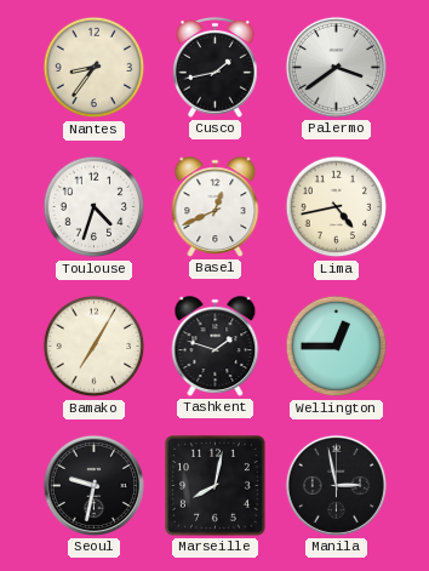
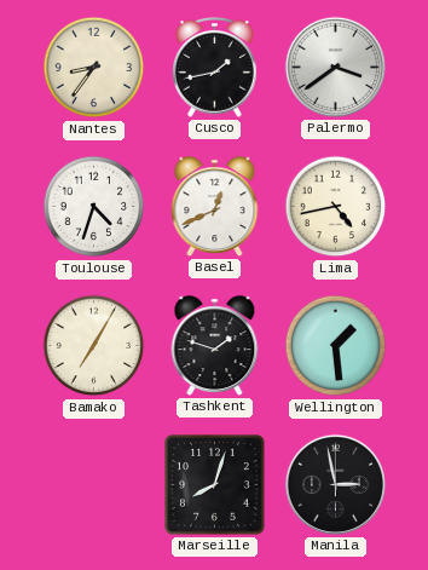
Wellington: 12:45 -> 1:29
Seoul: 9:32 -> none
Marseille: 8:02 -> 8:03
